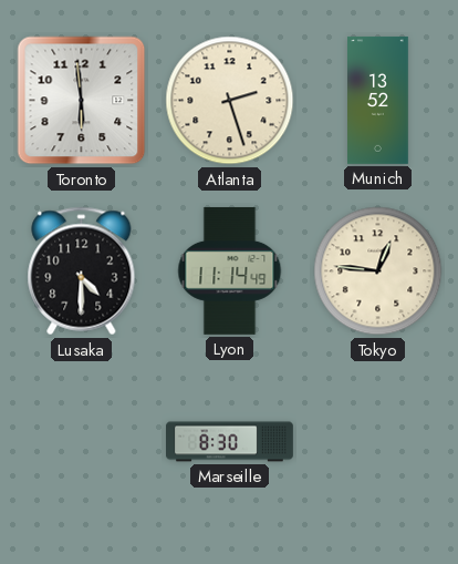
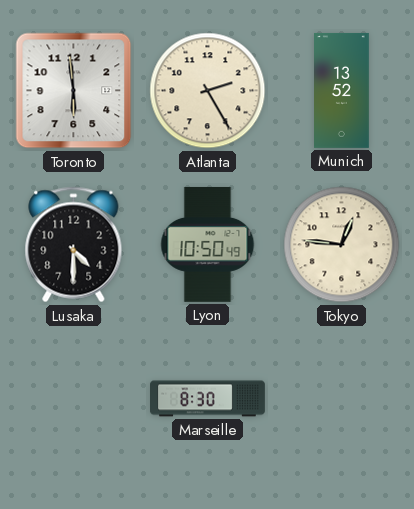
Atlanta: 2:27 -> 2:25
Lyon: 11:14 -> 10:50
